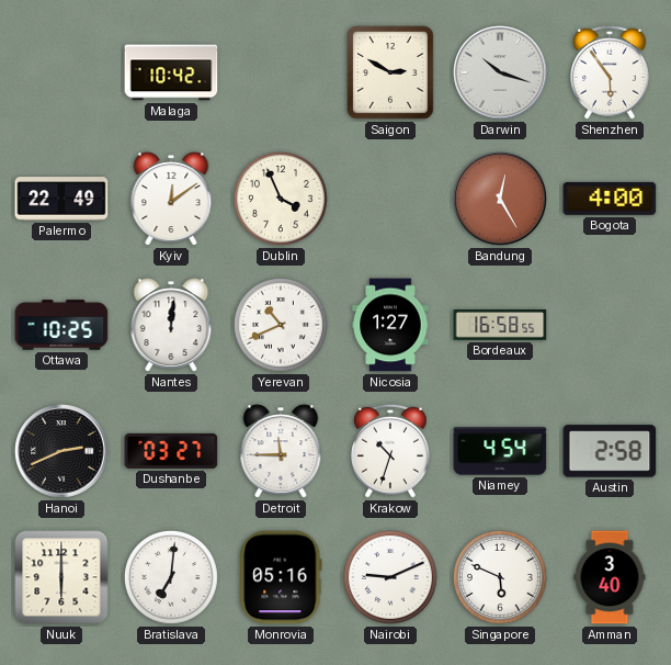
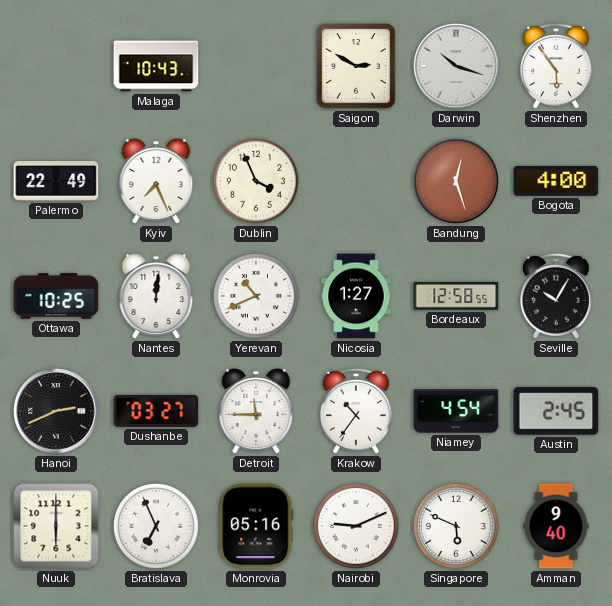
Malaga: 10:42 -> 10:43
Kyiv: 12:09 -> 7:26
Bandung: 12:25 -> 12:27
Bordeaux: 16:58 -> 12:58
Seville: none -> 10:05
Krakow: 10:33 -> 10:36
Austin: 2:58 -> 2:45
Bratislava: 7:01 -> 6:56
Amman: 3:40 -> 9:40
